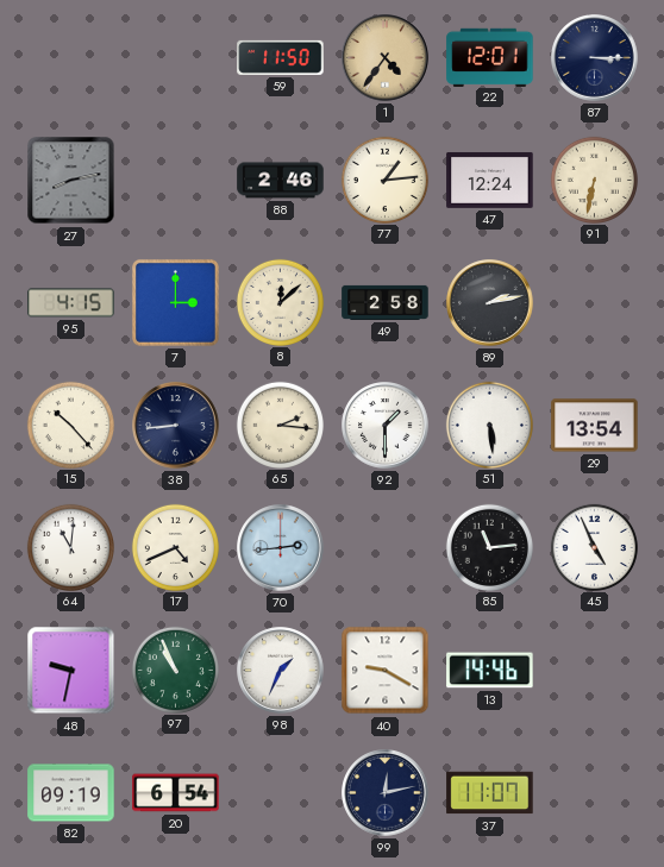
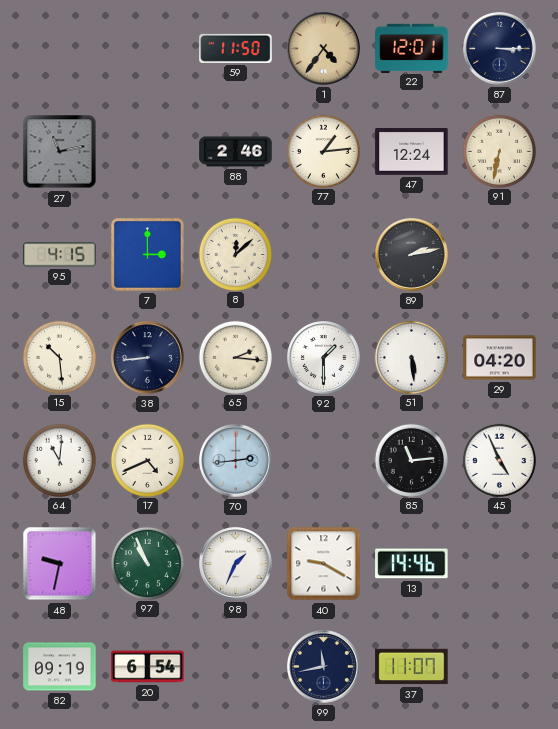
27: 8:13 -> 11:13
49: 2:58 -> none
15: 10:23 -> 10:29
29: 13:54 -> 04:20
99: 12:13 -> 11:43
